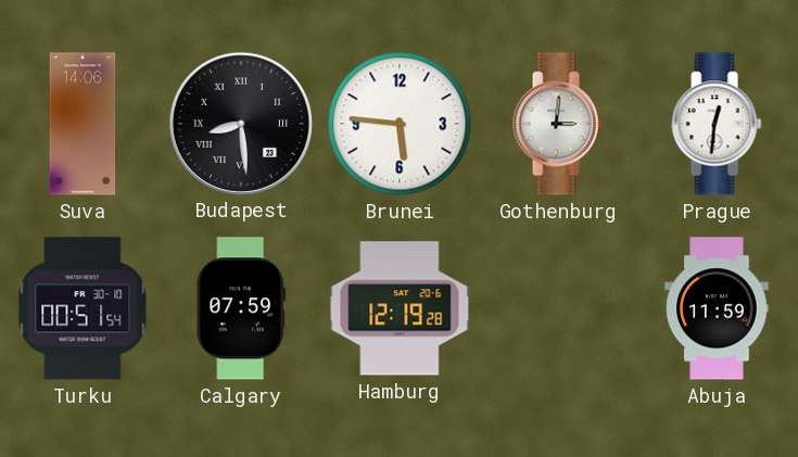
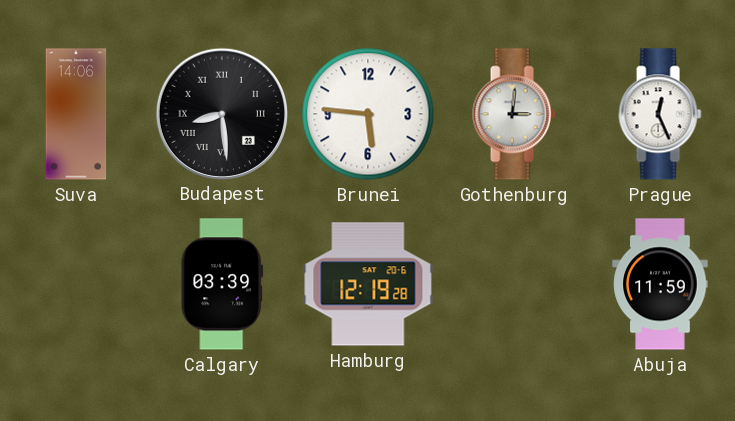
Prague: 12:31 -> 12:26
Turku: 00:51 -> none
Calgary: 07:59 -> 03:39
